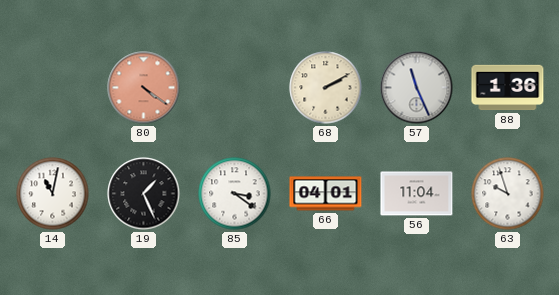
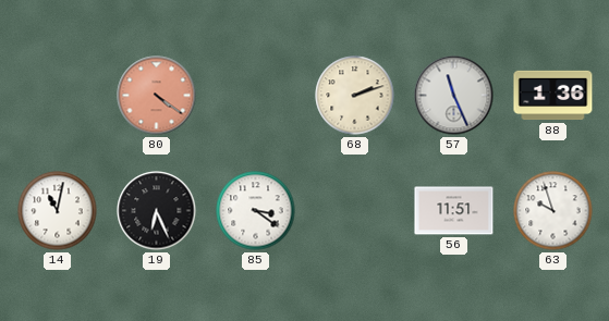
68: 2:10 -> 2:12
19: 1:26 -> 6:26
66: 04:01 -> none
56: 11:04 -> 11:51
